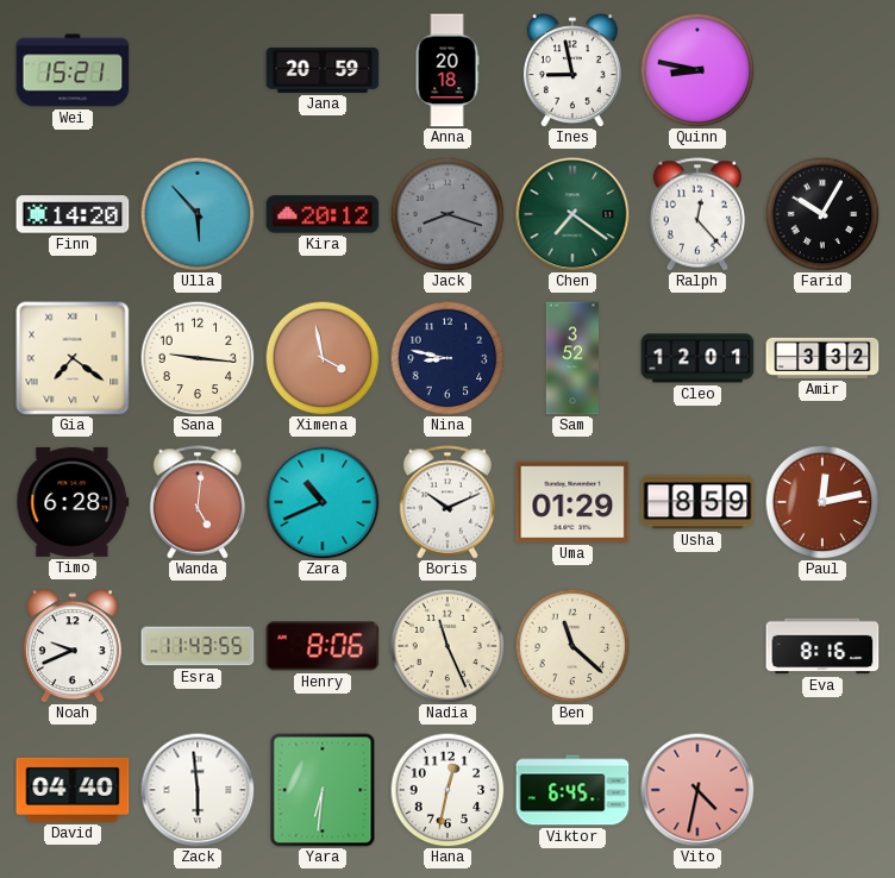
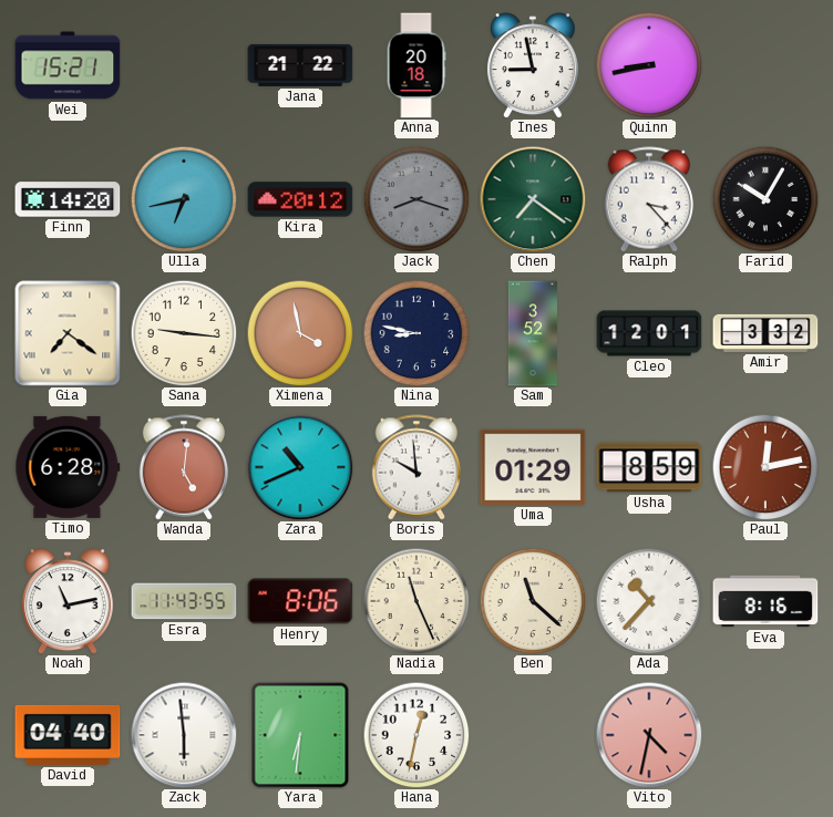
Jana: 20:59 -> 21:22
Quinn: 8:47 -> 8:43
Ulla: 5:53 -> 6:43
Ralph: 12:23 -> 3:23
Boris: 10:11 -> 9:59
Noah: 9:41 -> 11:13
Ada: none -> 10:37
Viktor: 6:45 -> none
